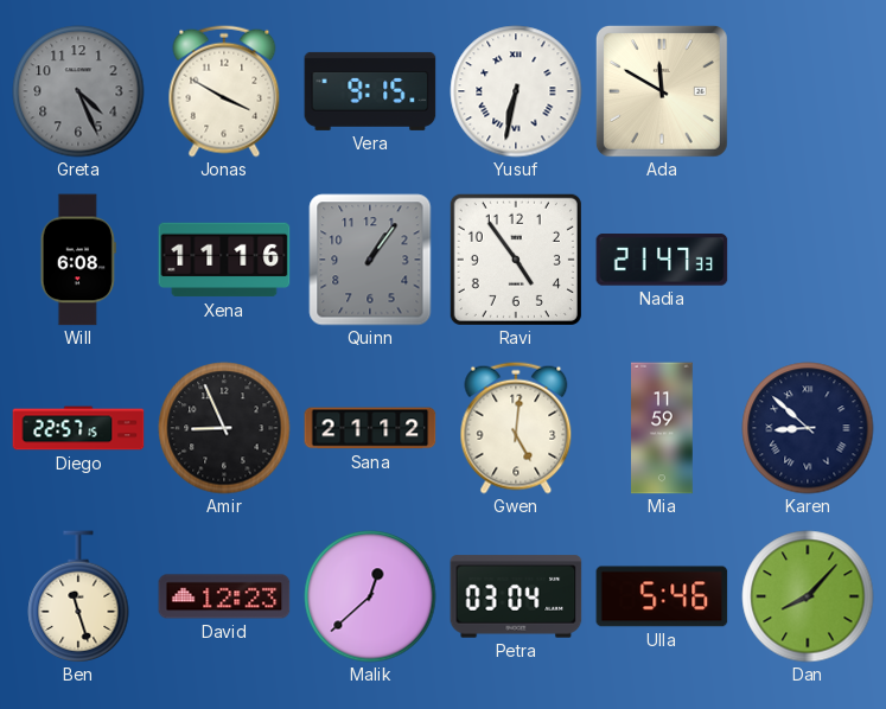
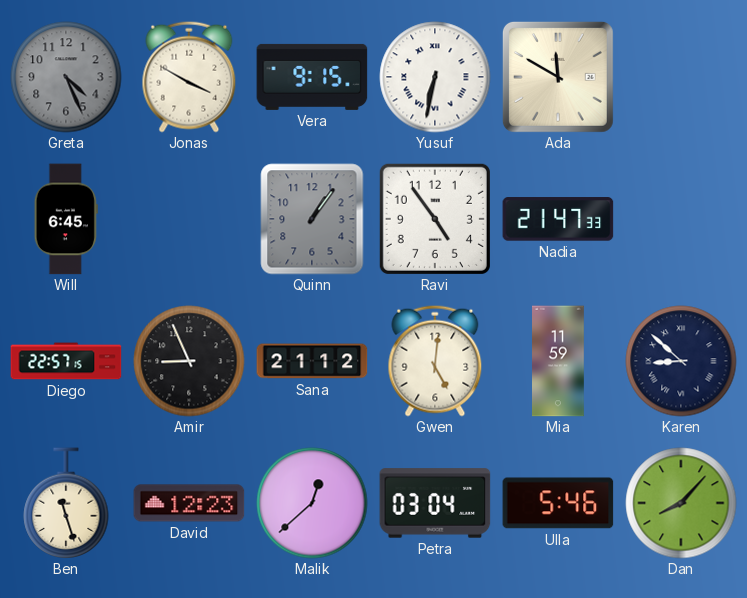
Will: 6:08 -> 6:45
Xena: 11:16 -> none
